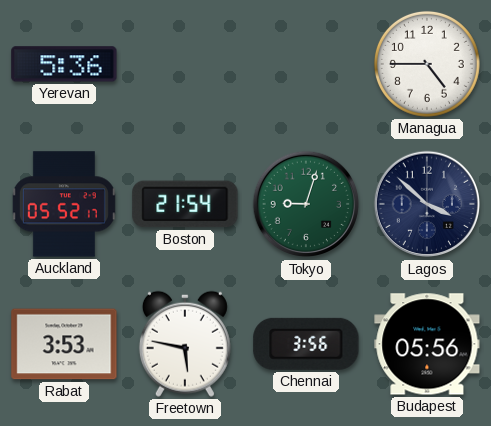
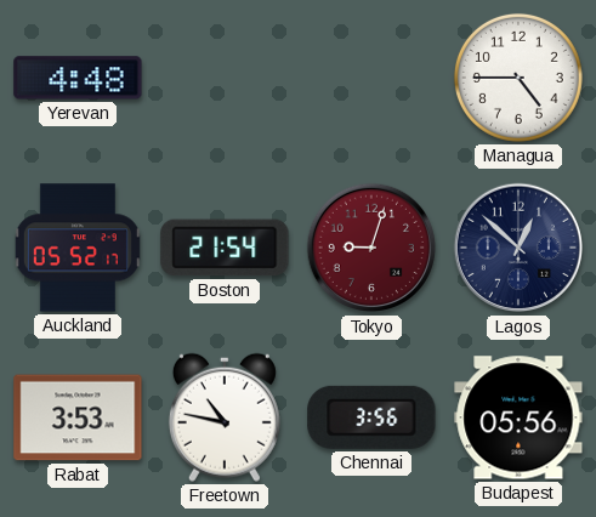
Yerevan: 5:36 -> 4:48
Tokyo dial: green -> burgundy
Lagos: 3:52 -> 12:52
Freetown: 5:47 -> 10:47
